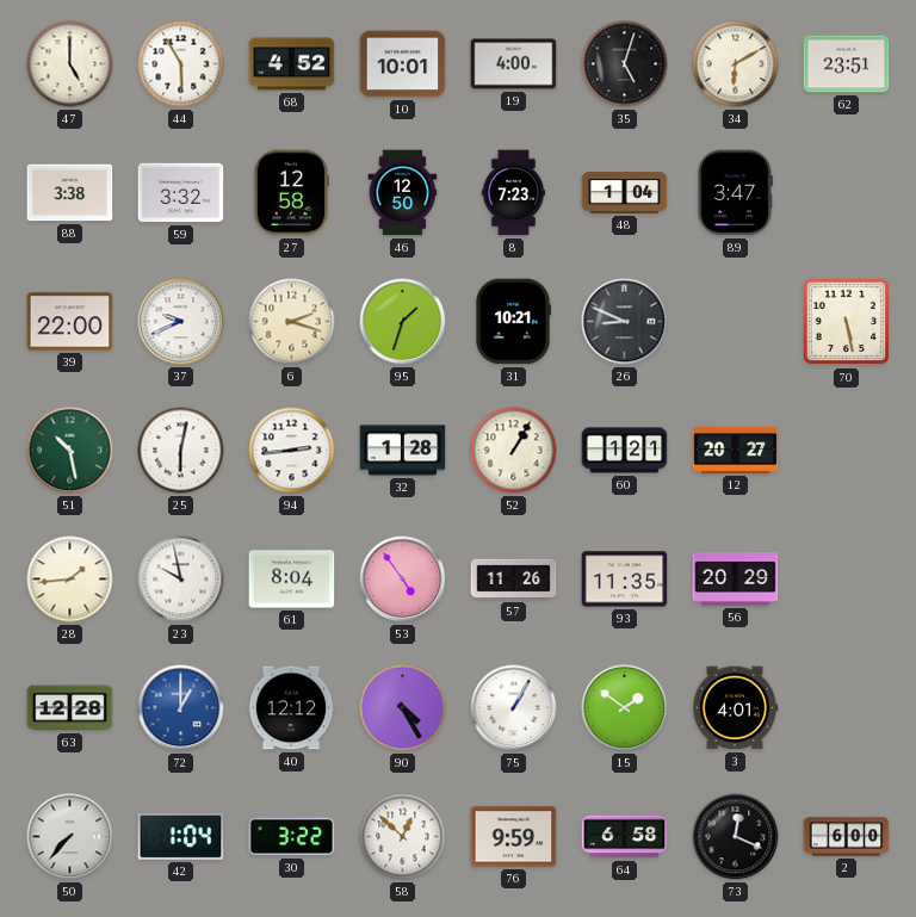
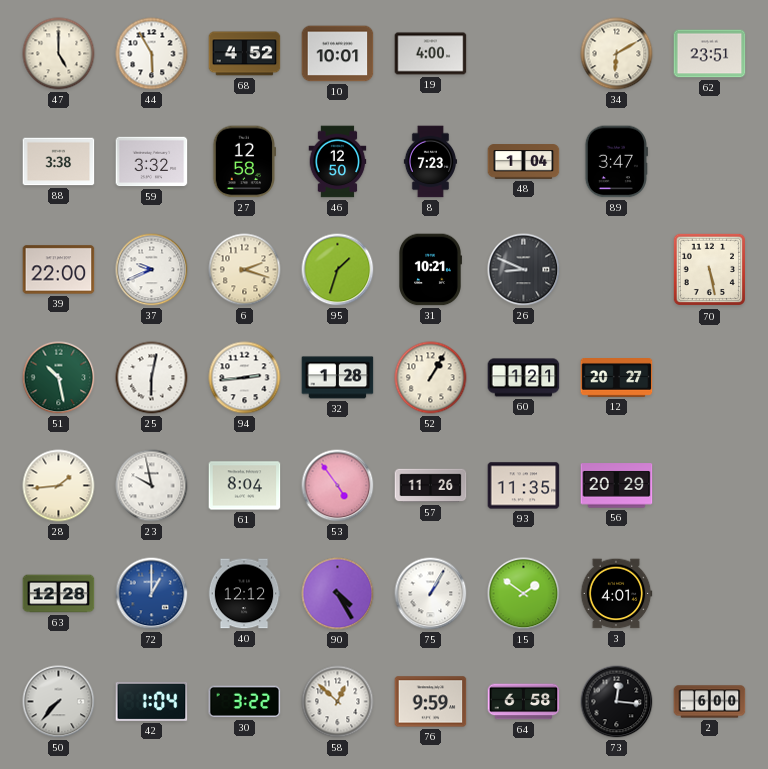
35: 5:03 -> none
73: 12:19 -> 12:16
